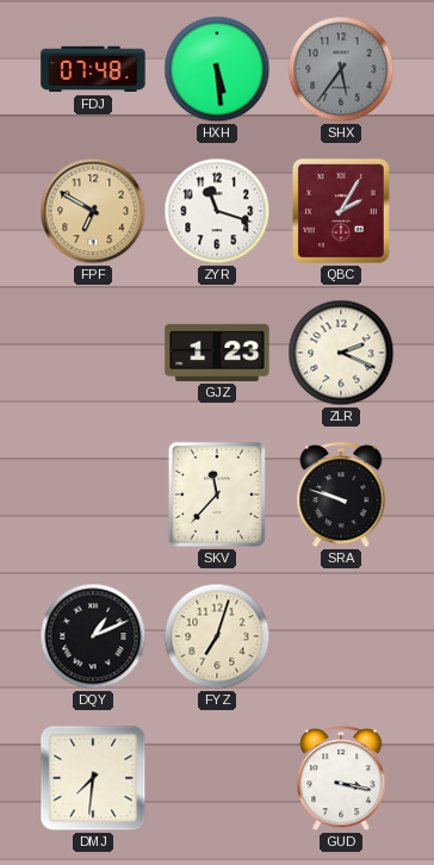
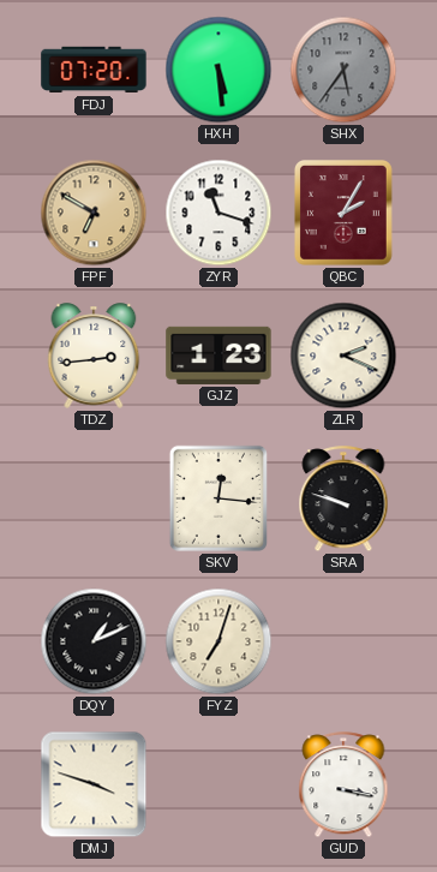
FDJ: 07:48 -> 07:20
TDZ: none -> 2:44
SKV: 11:37 -> 12:16
DMJ: 7:31 -> 3:48
